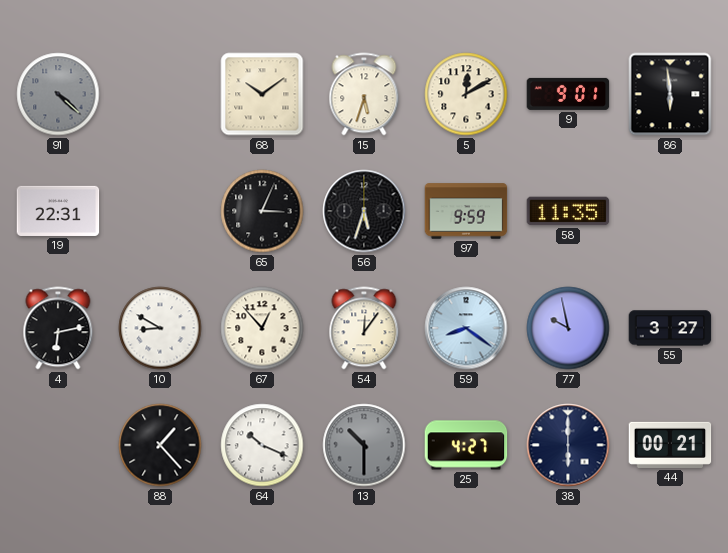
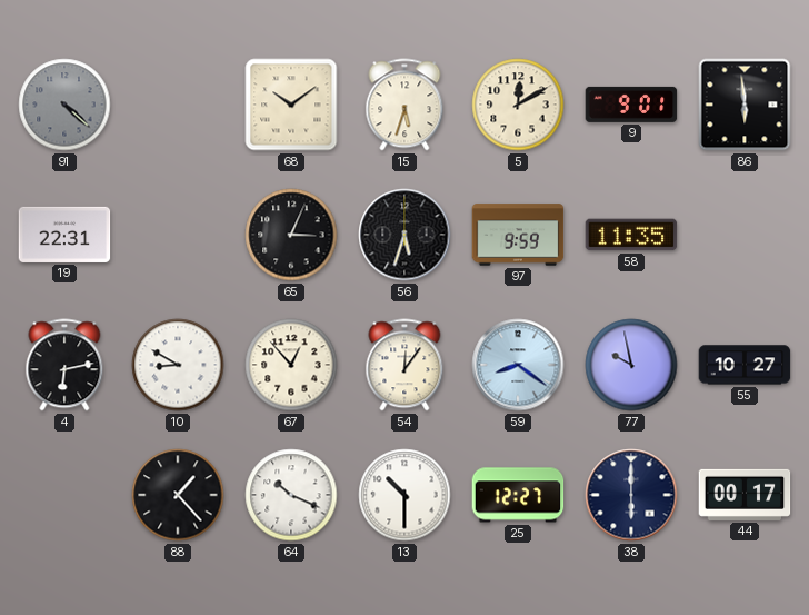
55: 3:27 -> 10:27
13 dial: grey -> white
25: 4:27 -> 12:27
44: 00:21 -> 00:17
